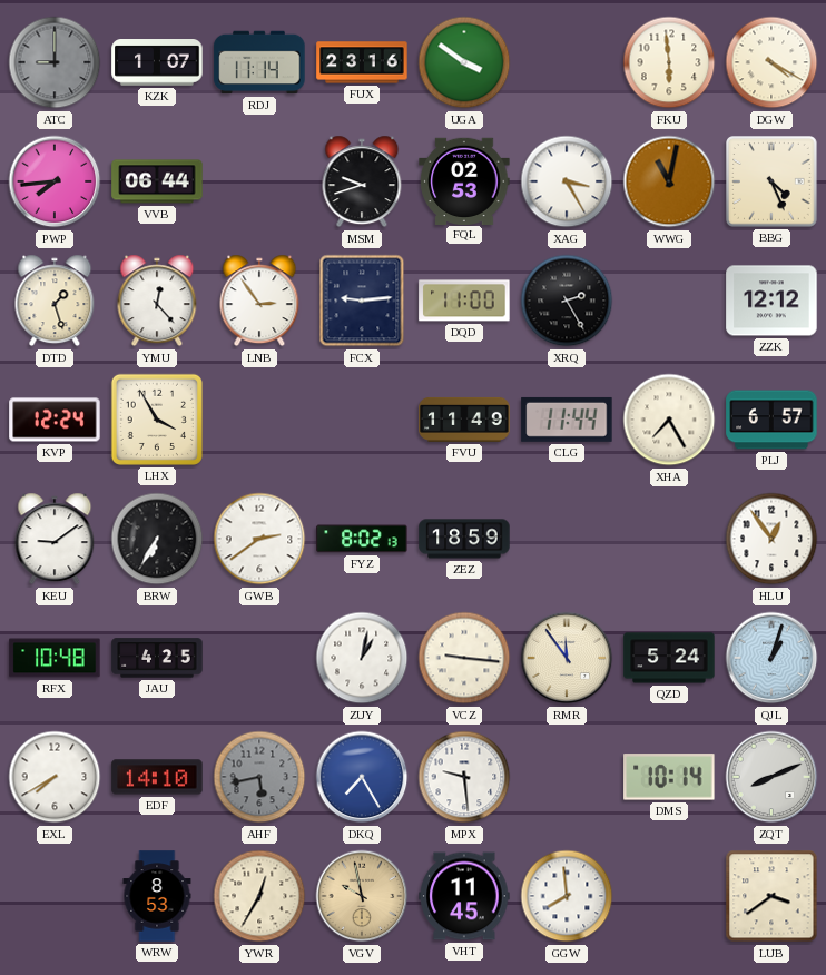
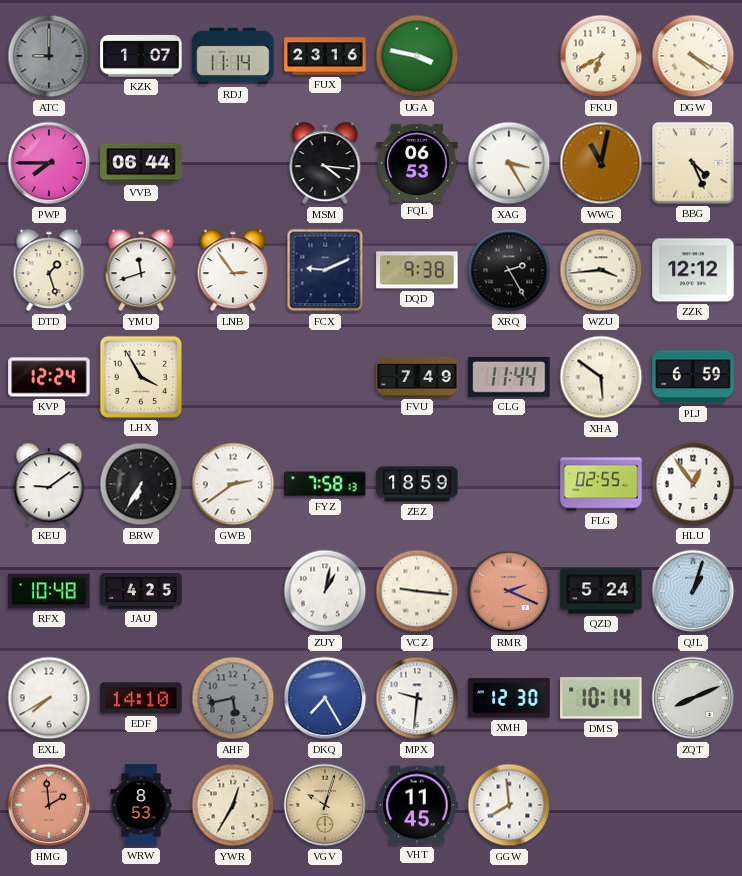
UGA: 3:51 -> 3:47
FKU: 5:59 -> 6:40
PWP: 7:44 -> 7:45
MSM: 9:42 -> 4:16
FQL: 02:53 -> 06:53
YMU: 12:23 -> 11:42
FCX: 9:14 -> 9:11
DQD: 11:00 -> 9:38
WZU: none -> 3:44
FVU: 11:49 -> 7:49
XHA: 7:25 -> 5:51
PLJ: 6:57 -> 6:59
FYZ: 8:02 -> 7:58
FLG: none -> 02:55
RMR: 11:54 -> 2:19
RMR dial: cream -> salmon
MPX: 9:29 -> 9:31
XMH: none -> 12:30
HMG: none -> 1:59
VGV: 9:58 -> 10:03
LUB: 3:39 -> none
